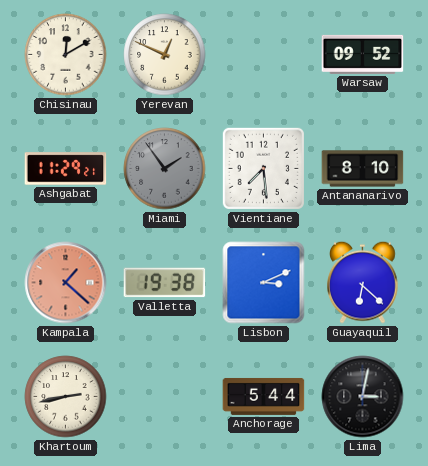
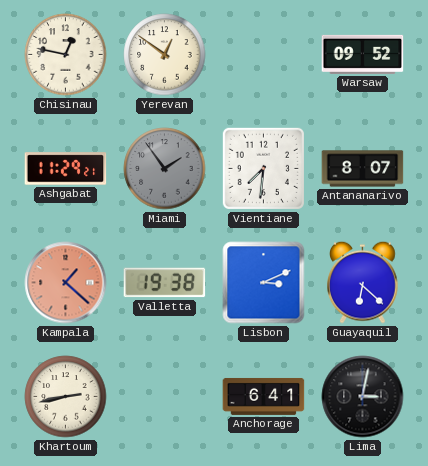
Chisinau: 12:10 -> 12:47
Yerevan: 12:49 -> 12:51
Vientiane: 7:29 -> 7:31
Antananarivo: 8:10 -> 8:07
Anchorage: 5:44 -> 6:41
